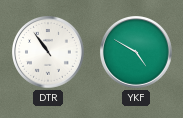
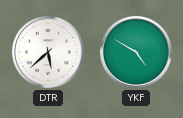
DTR: 10:54 -> 5:38
